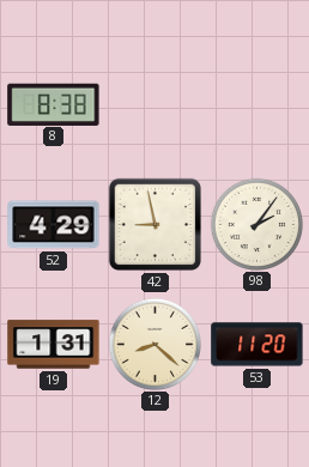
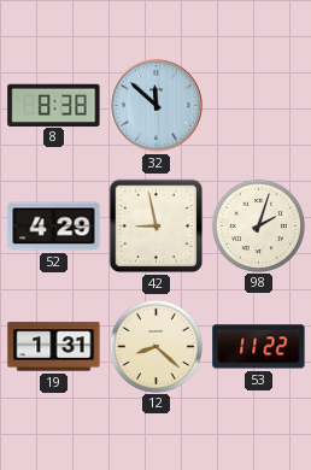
32: none -> 11:52
98: 2:06 -> 2:03
53: 11:20 -> 11:22
